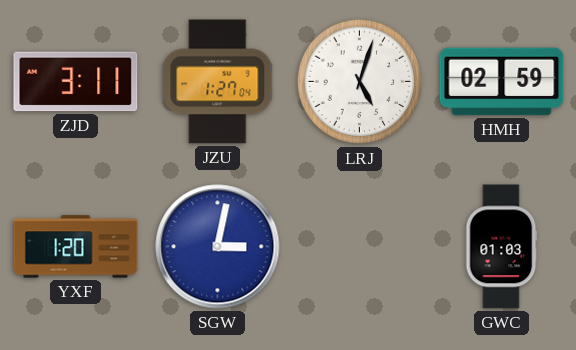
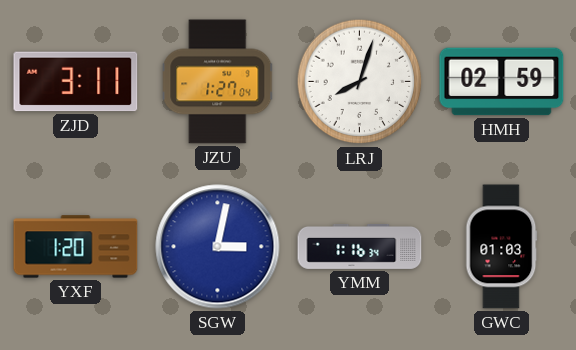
LRJ: 5:03 -> 8:03
YMM: none -> 1:16
